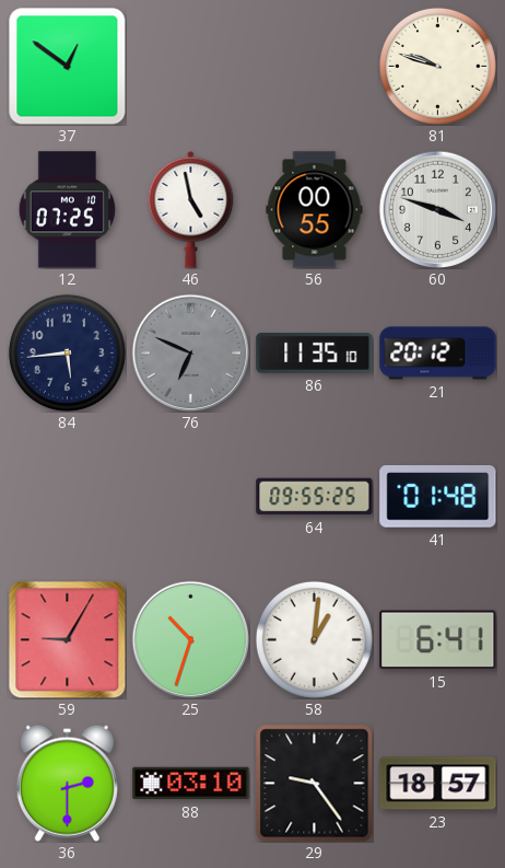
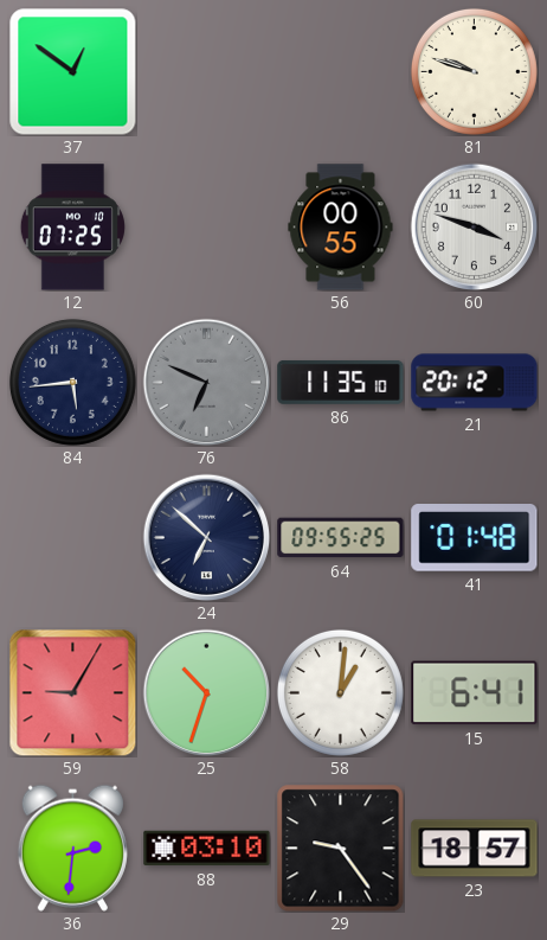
46: 4:58 -> none
24: none -> 6:52
36: 2:30 -> 2:31
